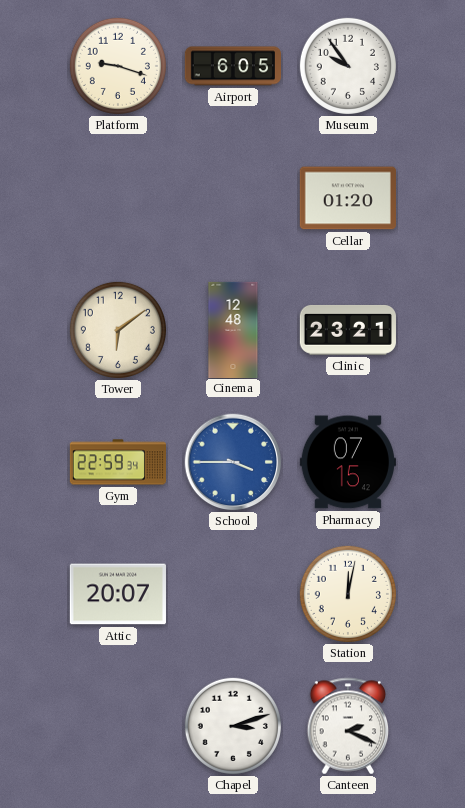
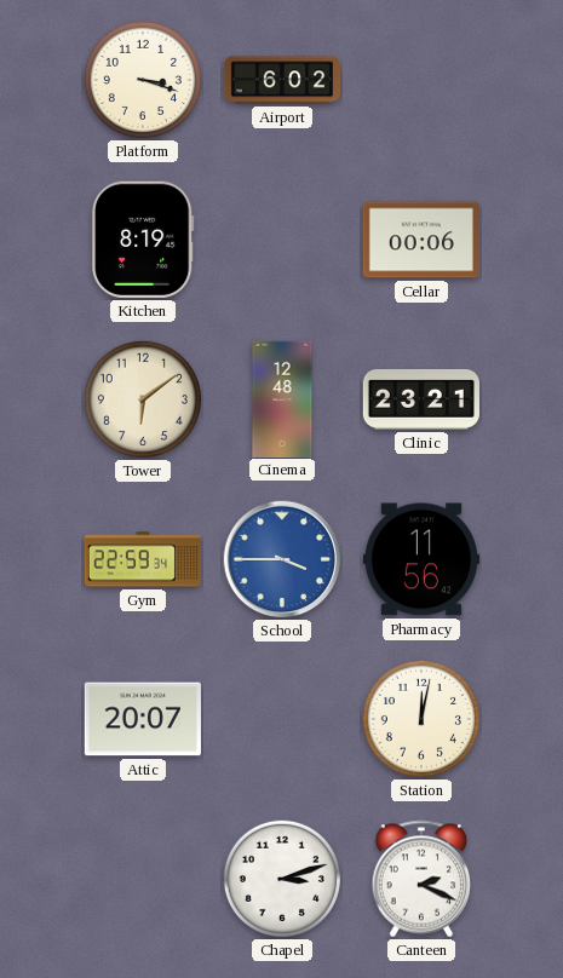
Platform: 9:18 -> 3:18
Airport: 6:05 -> 6:02
Museum: 9:54 -> none
Kitchen: none -> 8:19
Cellar: 01:20 -> 00:06
Pharmacy: 07:15 -> 11:56
